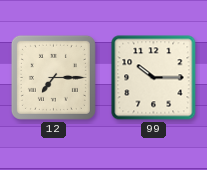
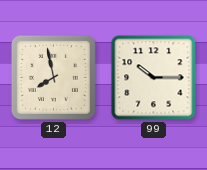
12: 7:15 -> 7:58
